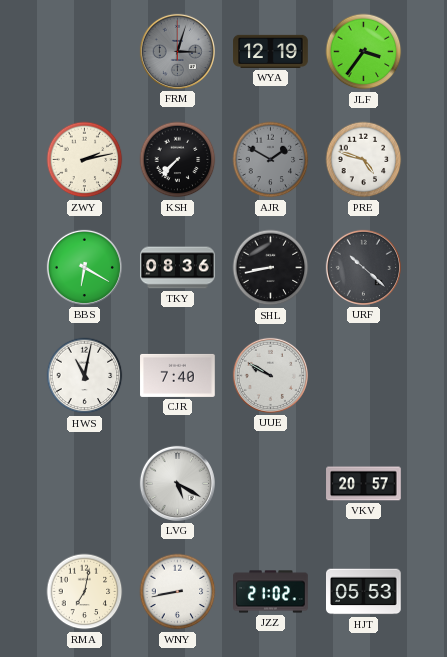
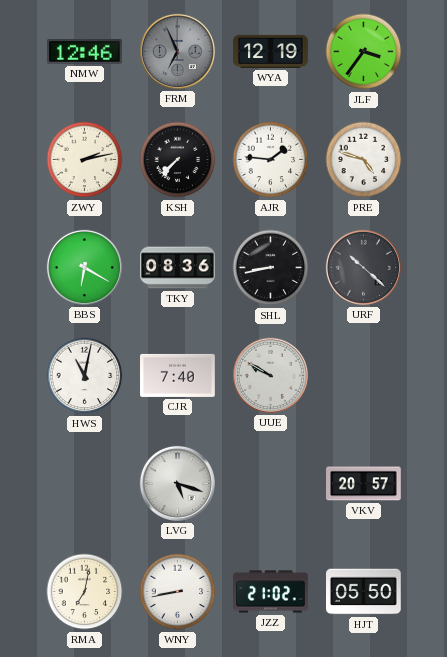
NMW: none -> 12:46
FRM: 3:03 -> 6:56
AJR: 1:50 -> 1:46
AJR dial: grey -> white
LVG: 5:20 -> 5:18
HJT: 05:53 -> 05:50
